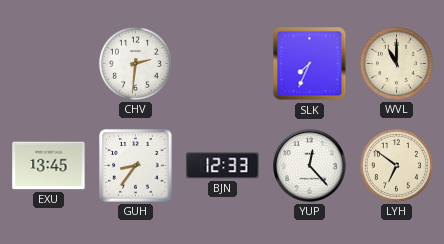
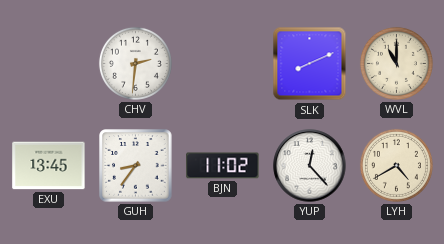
SLK: 7:34 -> 8:11
BJN: 12:33 -> 11:02
LYH: 6:51 -> 4:40
